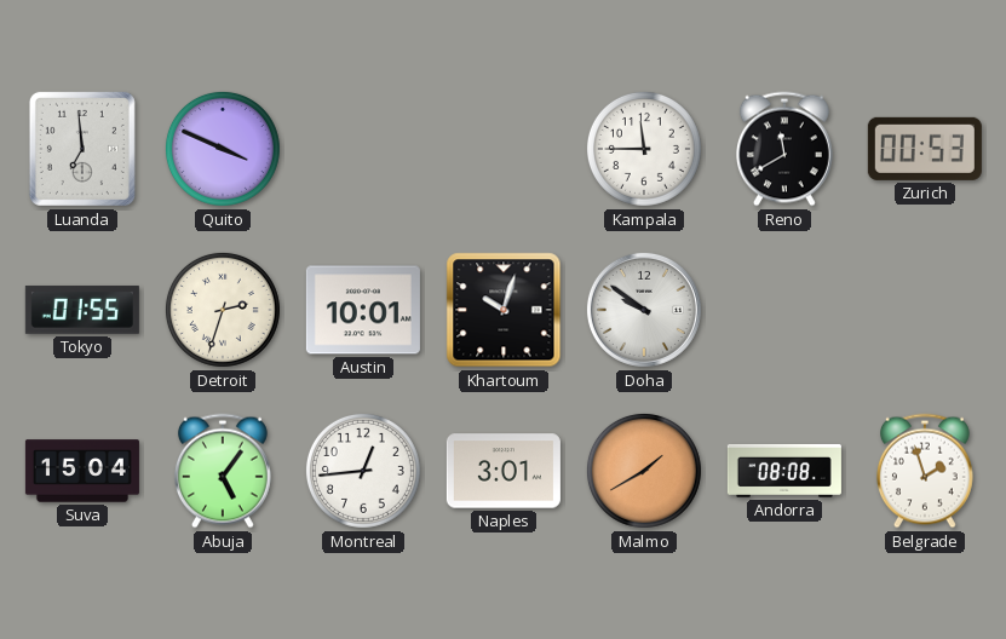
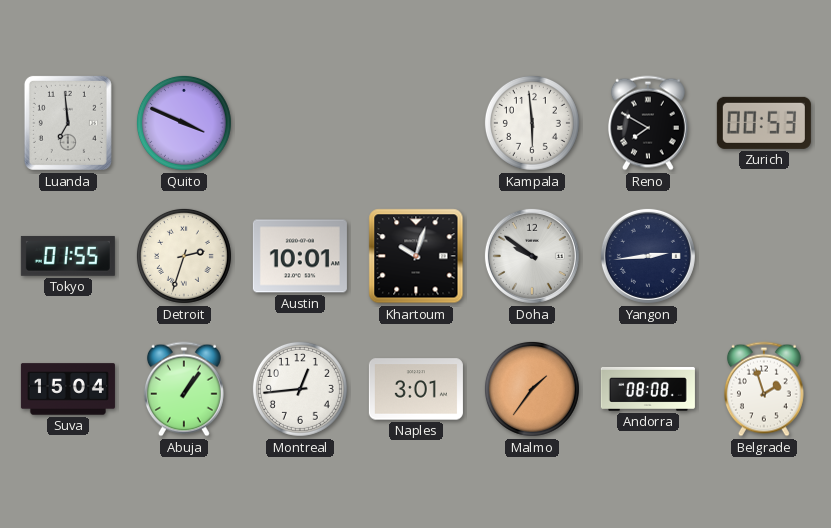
Kampala: 11:45 -> 5:59
Reno: 11:40 -> 7:50
Yangon: none -> 2:44
Abuja: 5:06 -> 1:06
Malmo: 1:40 -> 1:36
